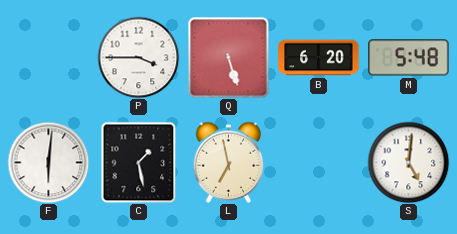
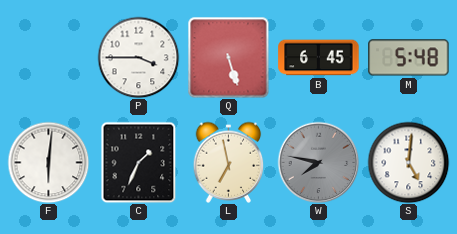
B: 6:20 -> 6:45
C: 1:28 -> 1:34
W: none -> 7:47
